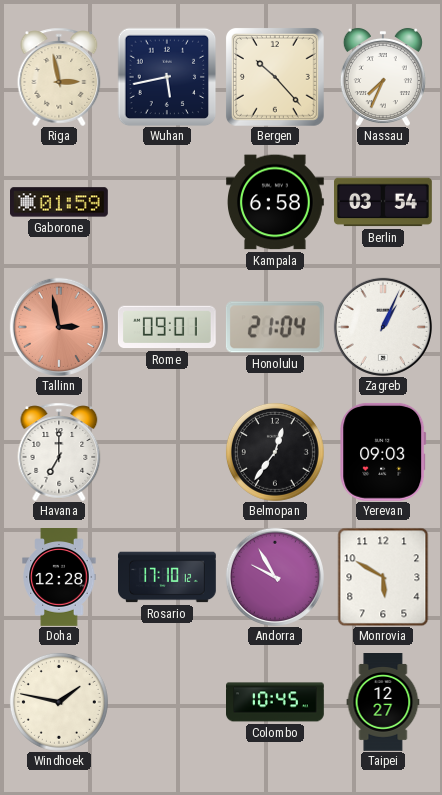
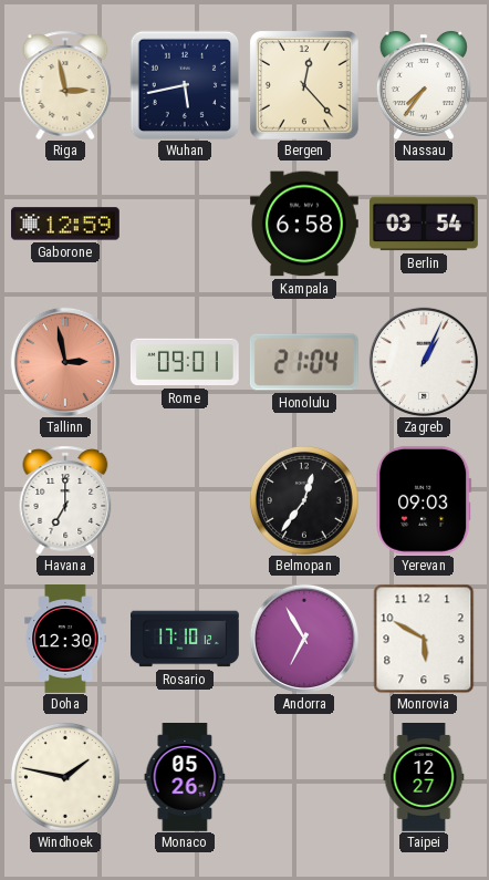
Bergen: 10:23 -> 12:23
Nassau: 7:34 -> 7:36
Gaborone: 01:59 -> 12:59
Doha: 12:28 -> 12:30
Andorra: 9:55 -> 6:55
Monaco: none -> 05:26
Colombo: 10:45 -> none
